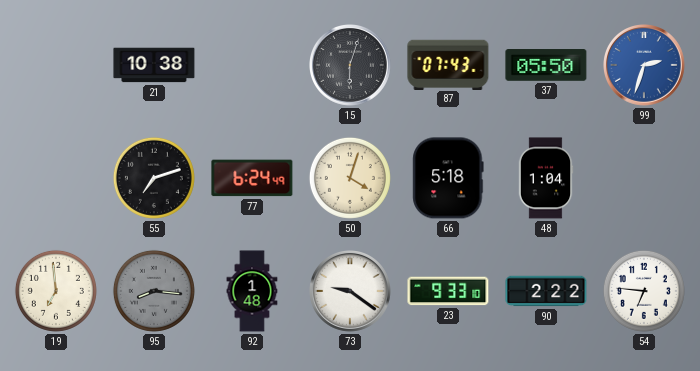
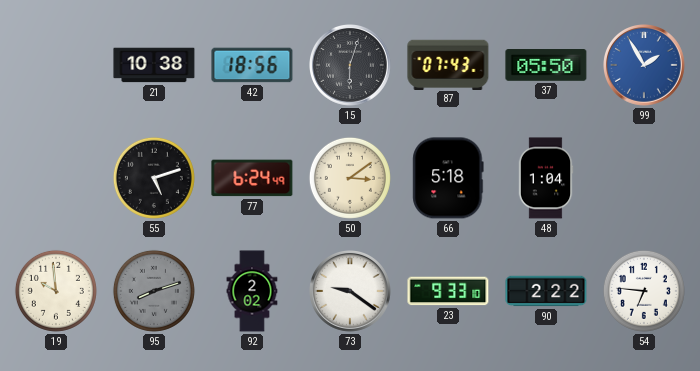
42: none -> 18:56
99: 2:33 -> 1:55
55: 7:12 -> 5:12
50: 4:03 -> 3:09
19: 6:59 -> 9:59
95: 8:16 -> 8:12
92: 1:48 -> 2:02
